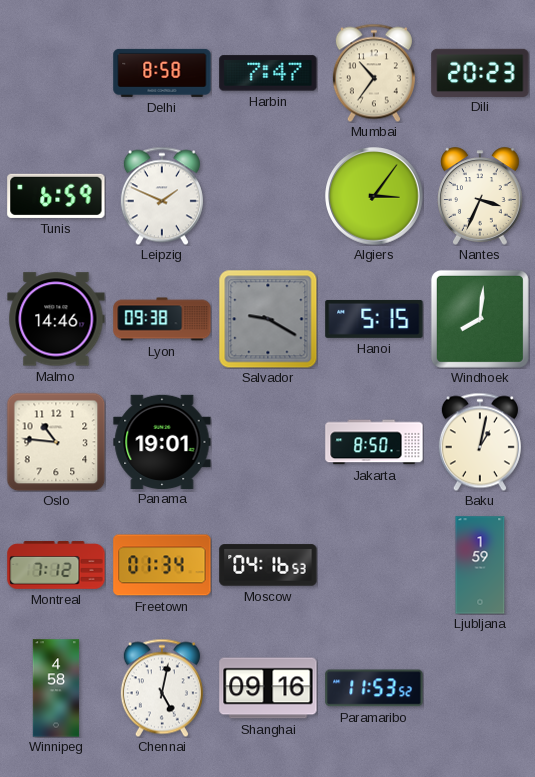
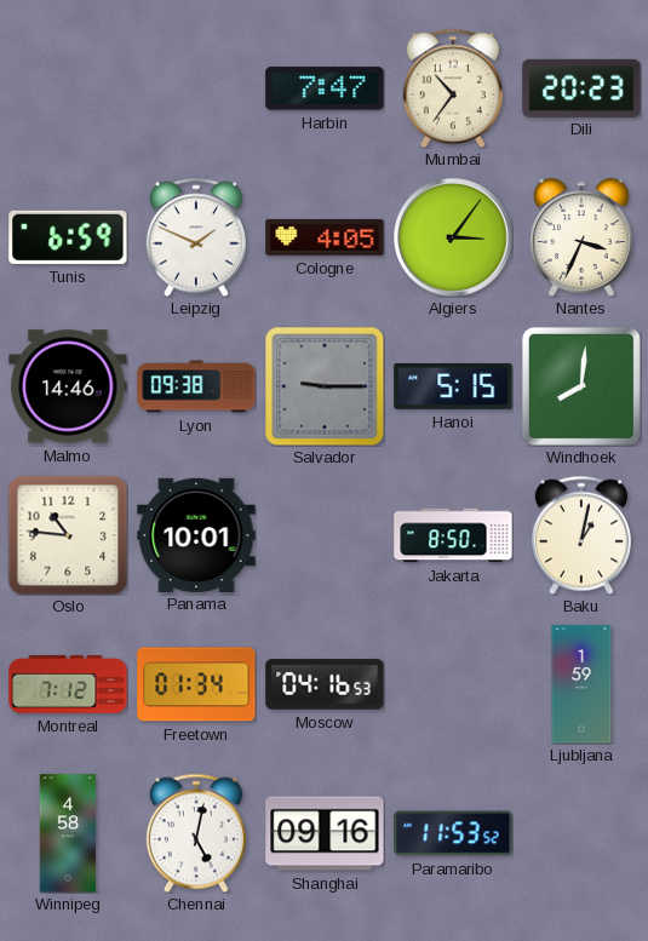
Delhi: 8:58 -> none
Cologne: none -> 4:05
Salvador: 9:20 -> 9:15
Panama: 19:01 -> 10:01
